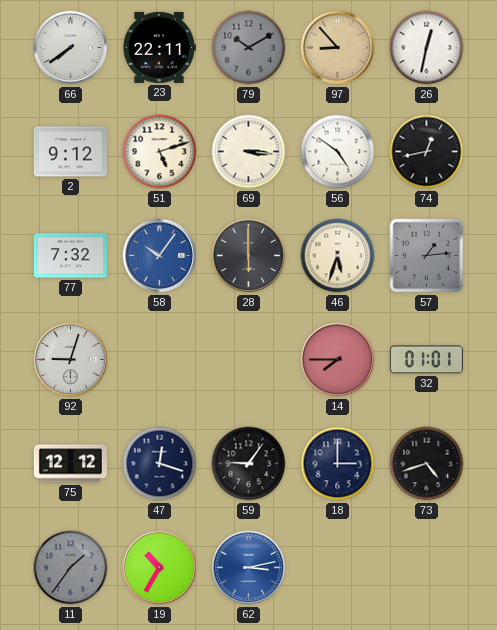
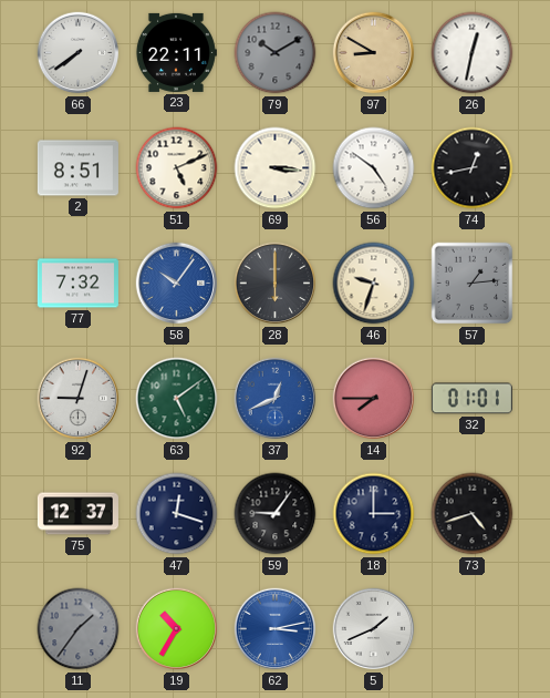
97: 8:53 -> 8:50
2: 9:12 -> 8:51
51: 5:12 -> 5:11
46: 5:33 -> 9:33
63: none -> 5:09
37: none -> 12:41
75: 12:12 -> 12:37
5: none -> 1:41
